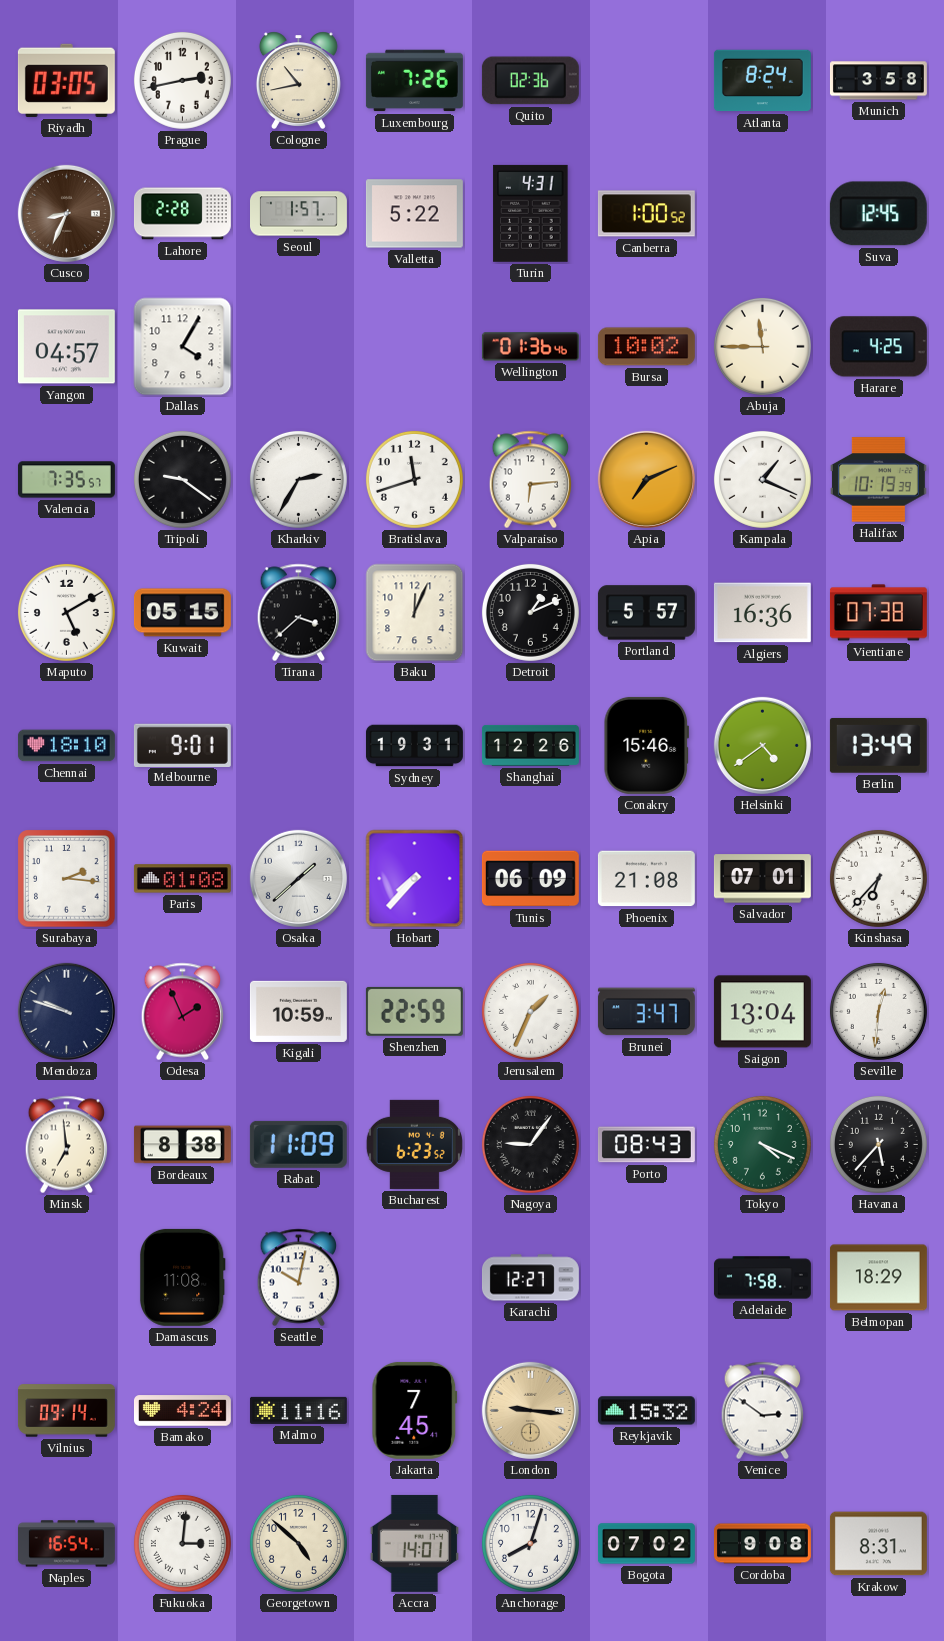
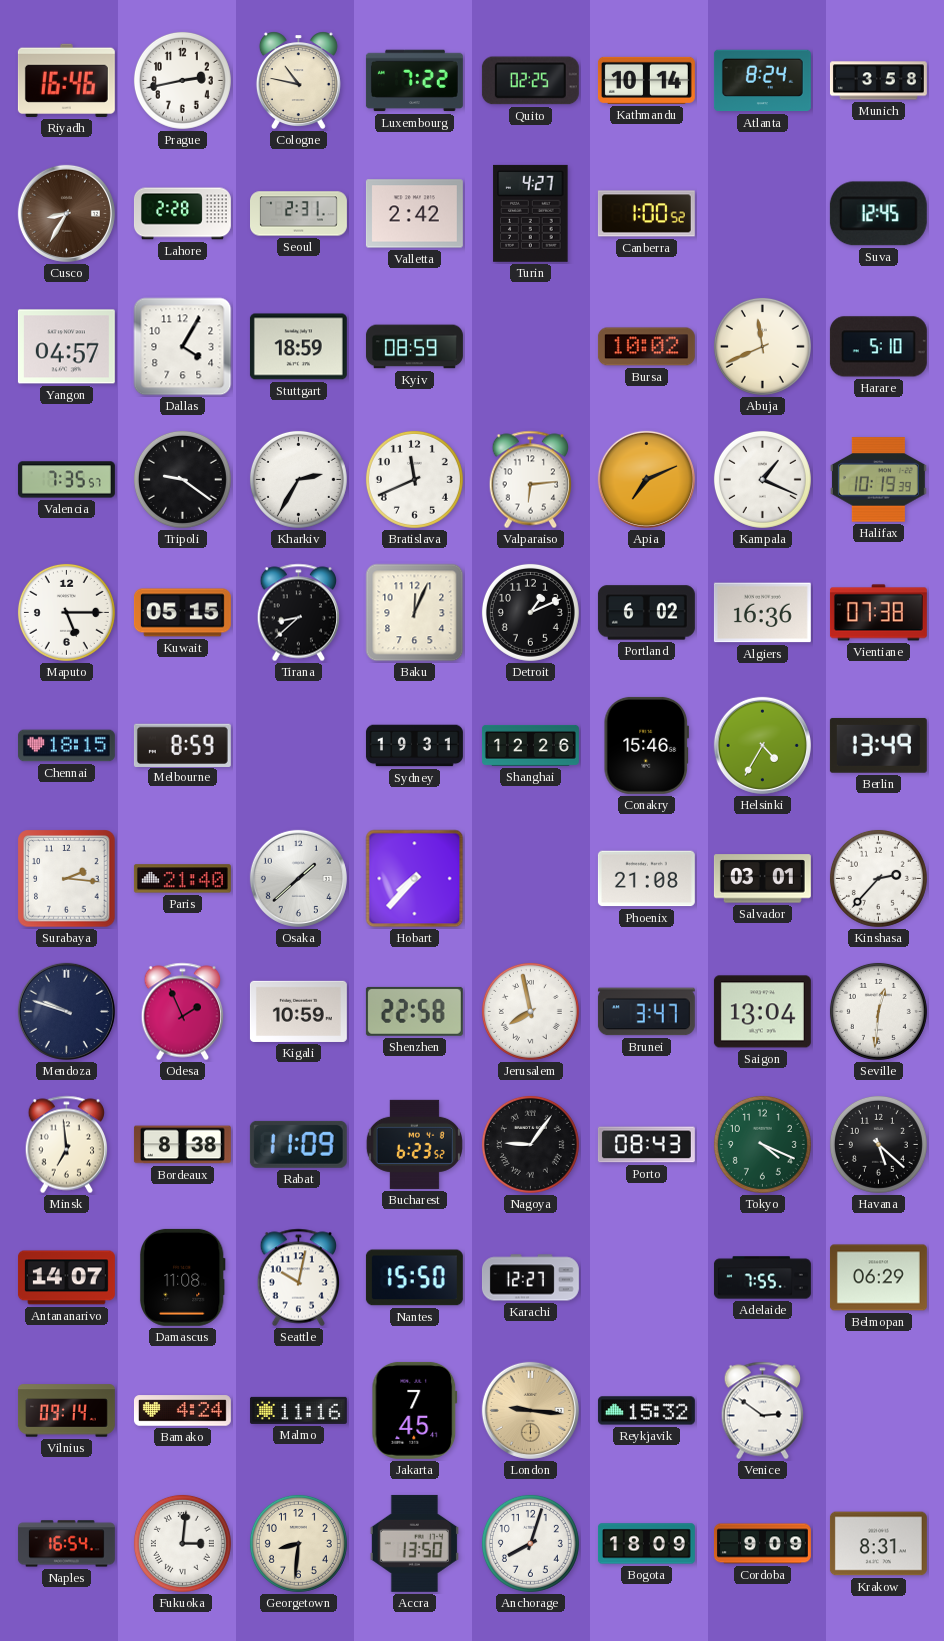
Riyadh: 03:05 -> 16:46
Cologne: 10:43 -> 10:47
Luxembourg: 7:26 -> 7:22
Quito: 02:36 -> 02:25
Kathmandu: none -> 10:14
Cusco: 8:34 -> 8:35
Seoul: 1:57 -> 2:31
Valletta: 5:22 -> 2:42
Turin: 4:31 -> 4:27
Stuttgart: none -> 18:59
Kyiv: none -> 08:59
Wellington: 01:36 -> none
Abuja: 11:45 -> 11:41
Harare: 4:25 -> 5:10
Bratislava: 11:42 -> 11:41
Maputo: 5:10 -> 5:15
Tirana: 3:38 -> 8:38
Portland: 5:57 -> 6:02
Chennai: 18:10 -> 18:15
Melbourne: 9:01 -> 8:59
Helsinki: 4:39 -> 4:35
Paris: 01:08 -> 21:40
Tunis: 06:09 -> none
Salvador: 07:01 -> 03:01
Kinshasa: 6:37 -> 2:37
Shenzhen: 22:59 -> 22:58
Jerusalem: 1:34 -> 7:58
Havana: 5:37 -> 5:22
Antananarivo: none -> 14:07
Nantes: none -> 15:50
Adelaide: 7:58 -> 7:55
Belmopan: 18:29 -> 06:29
Georgetown: 4:52 -> 8:31
Accra: 14:01 -> 13:50
Bogota: 07:02 -> 18:09
Cordoba: 9:08 -> 9:09
